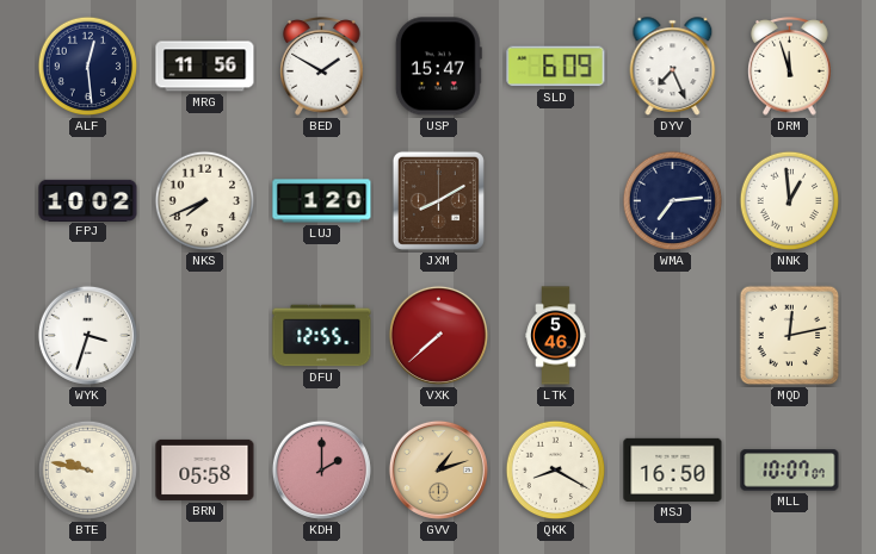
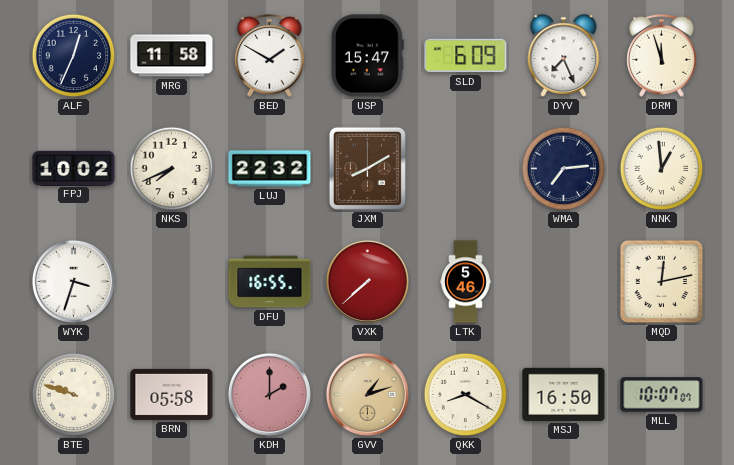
ALF: 12:29 -> 12:34
MRG: 11:56 -> 11:58
LUJ: 1:20 -> 22:32
DFU: 12:55 -> 16:55
BTE: 9:47 -> 9:48
